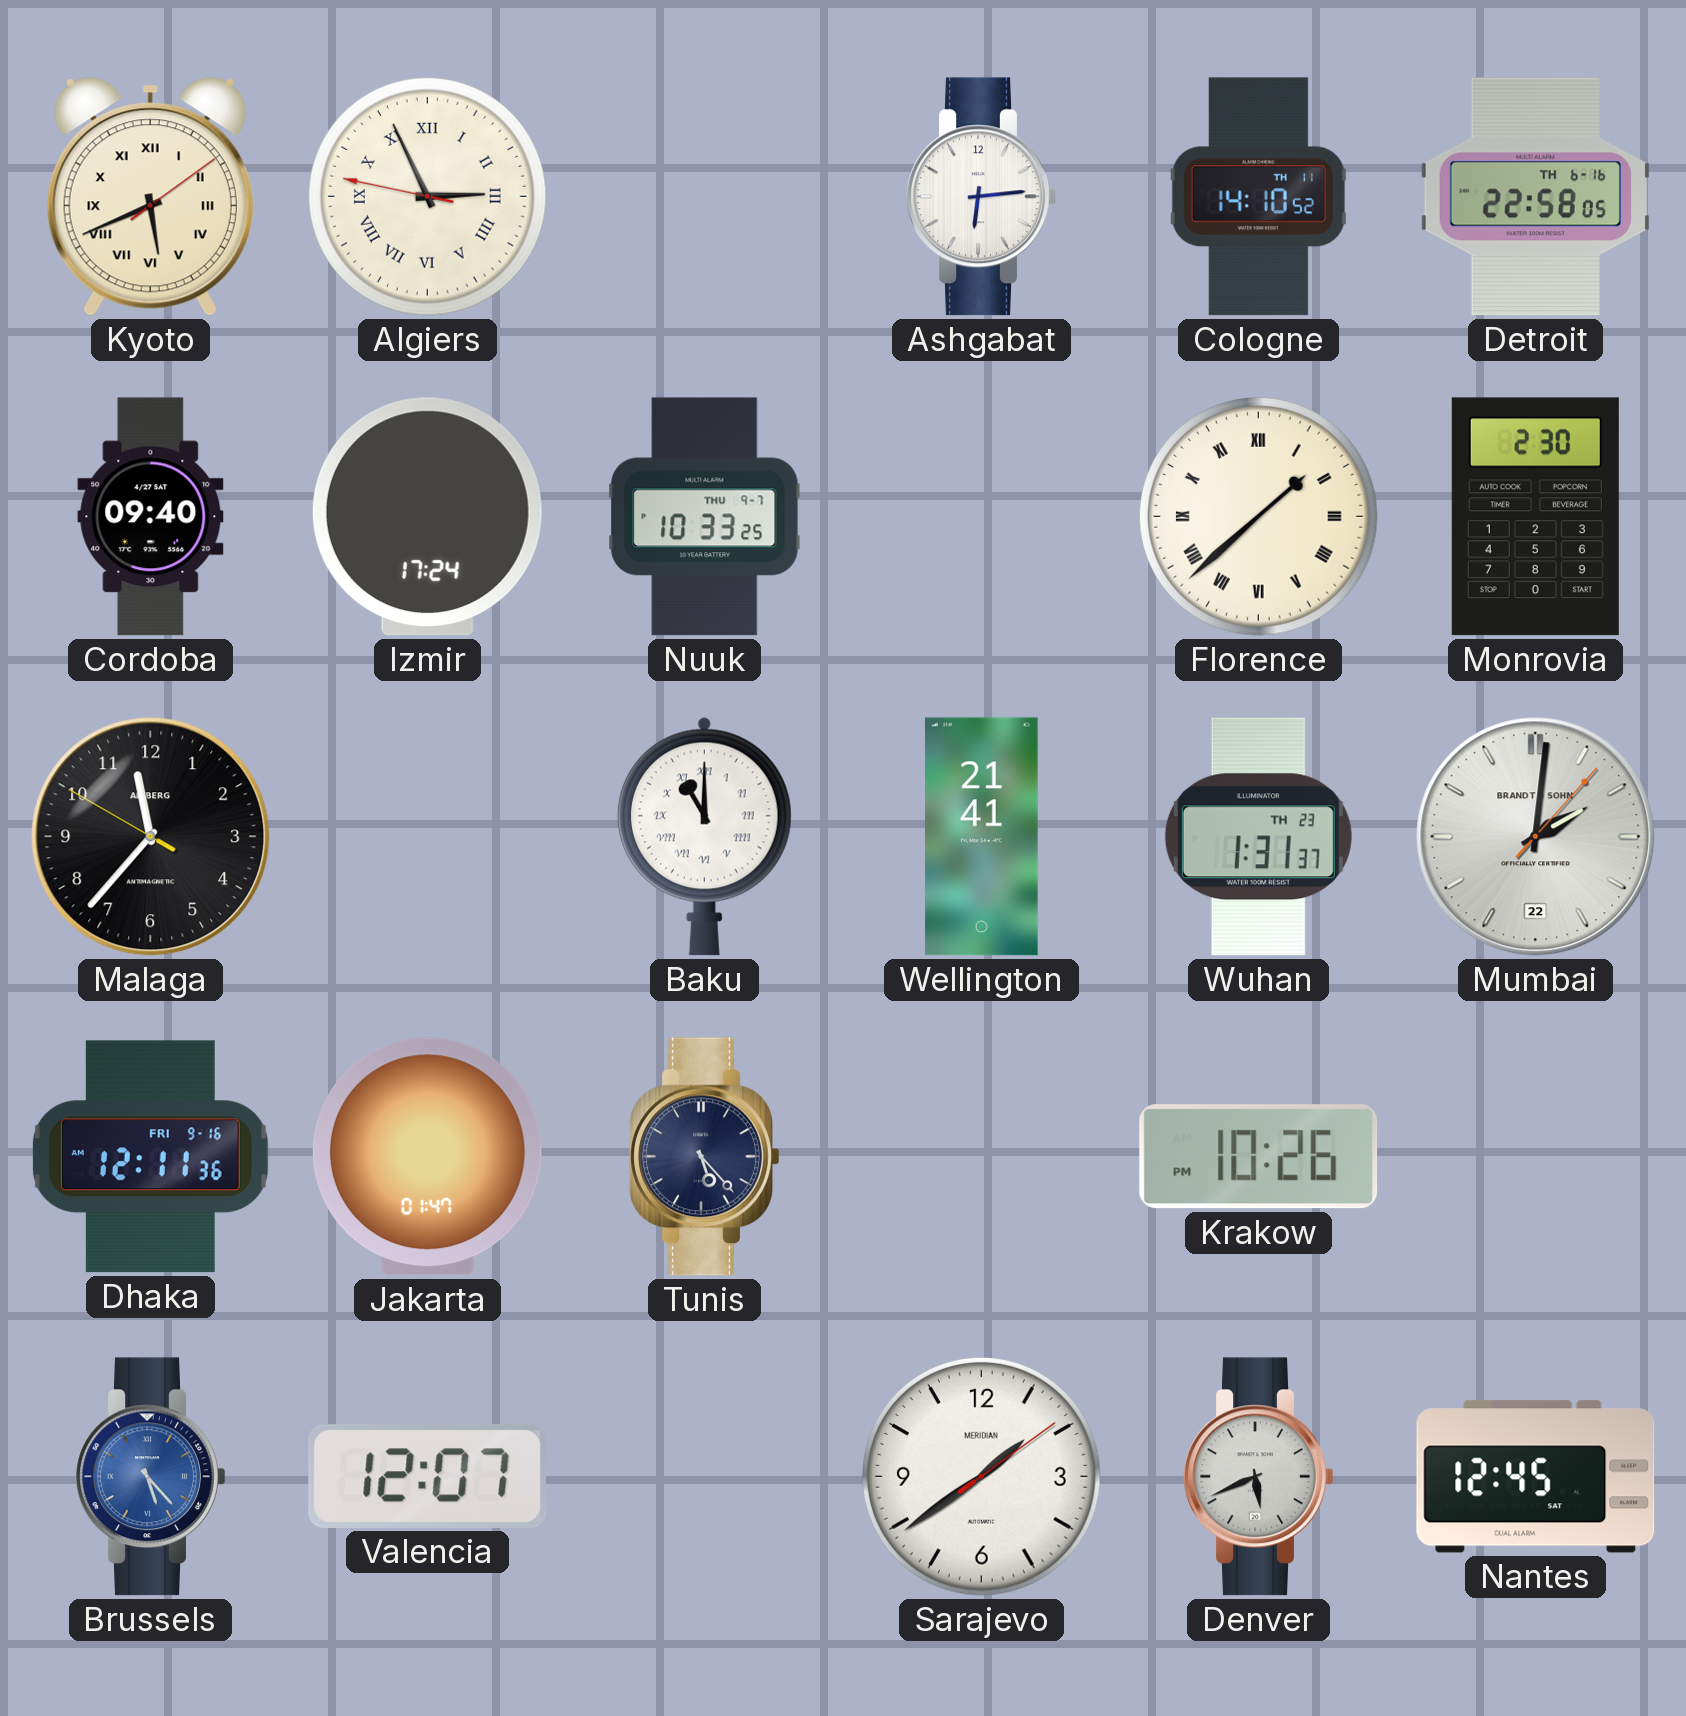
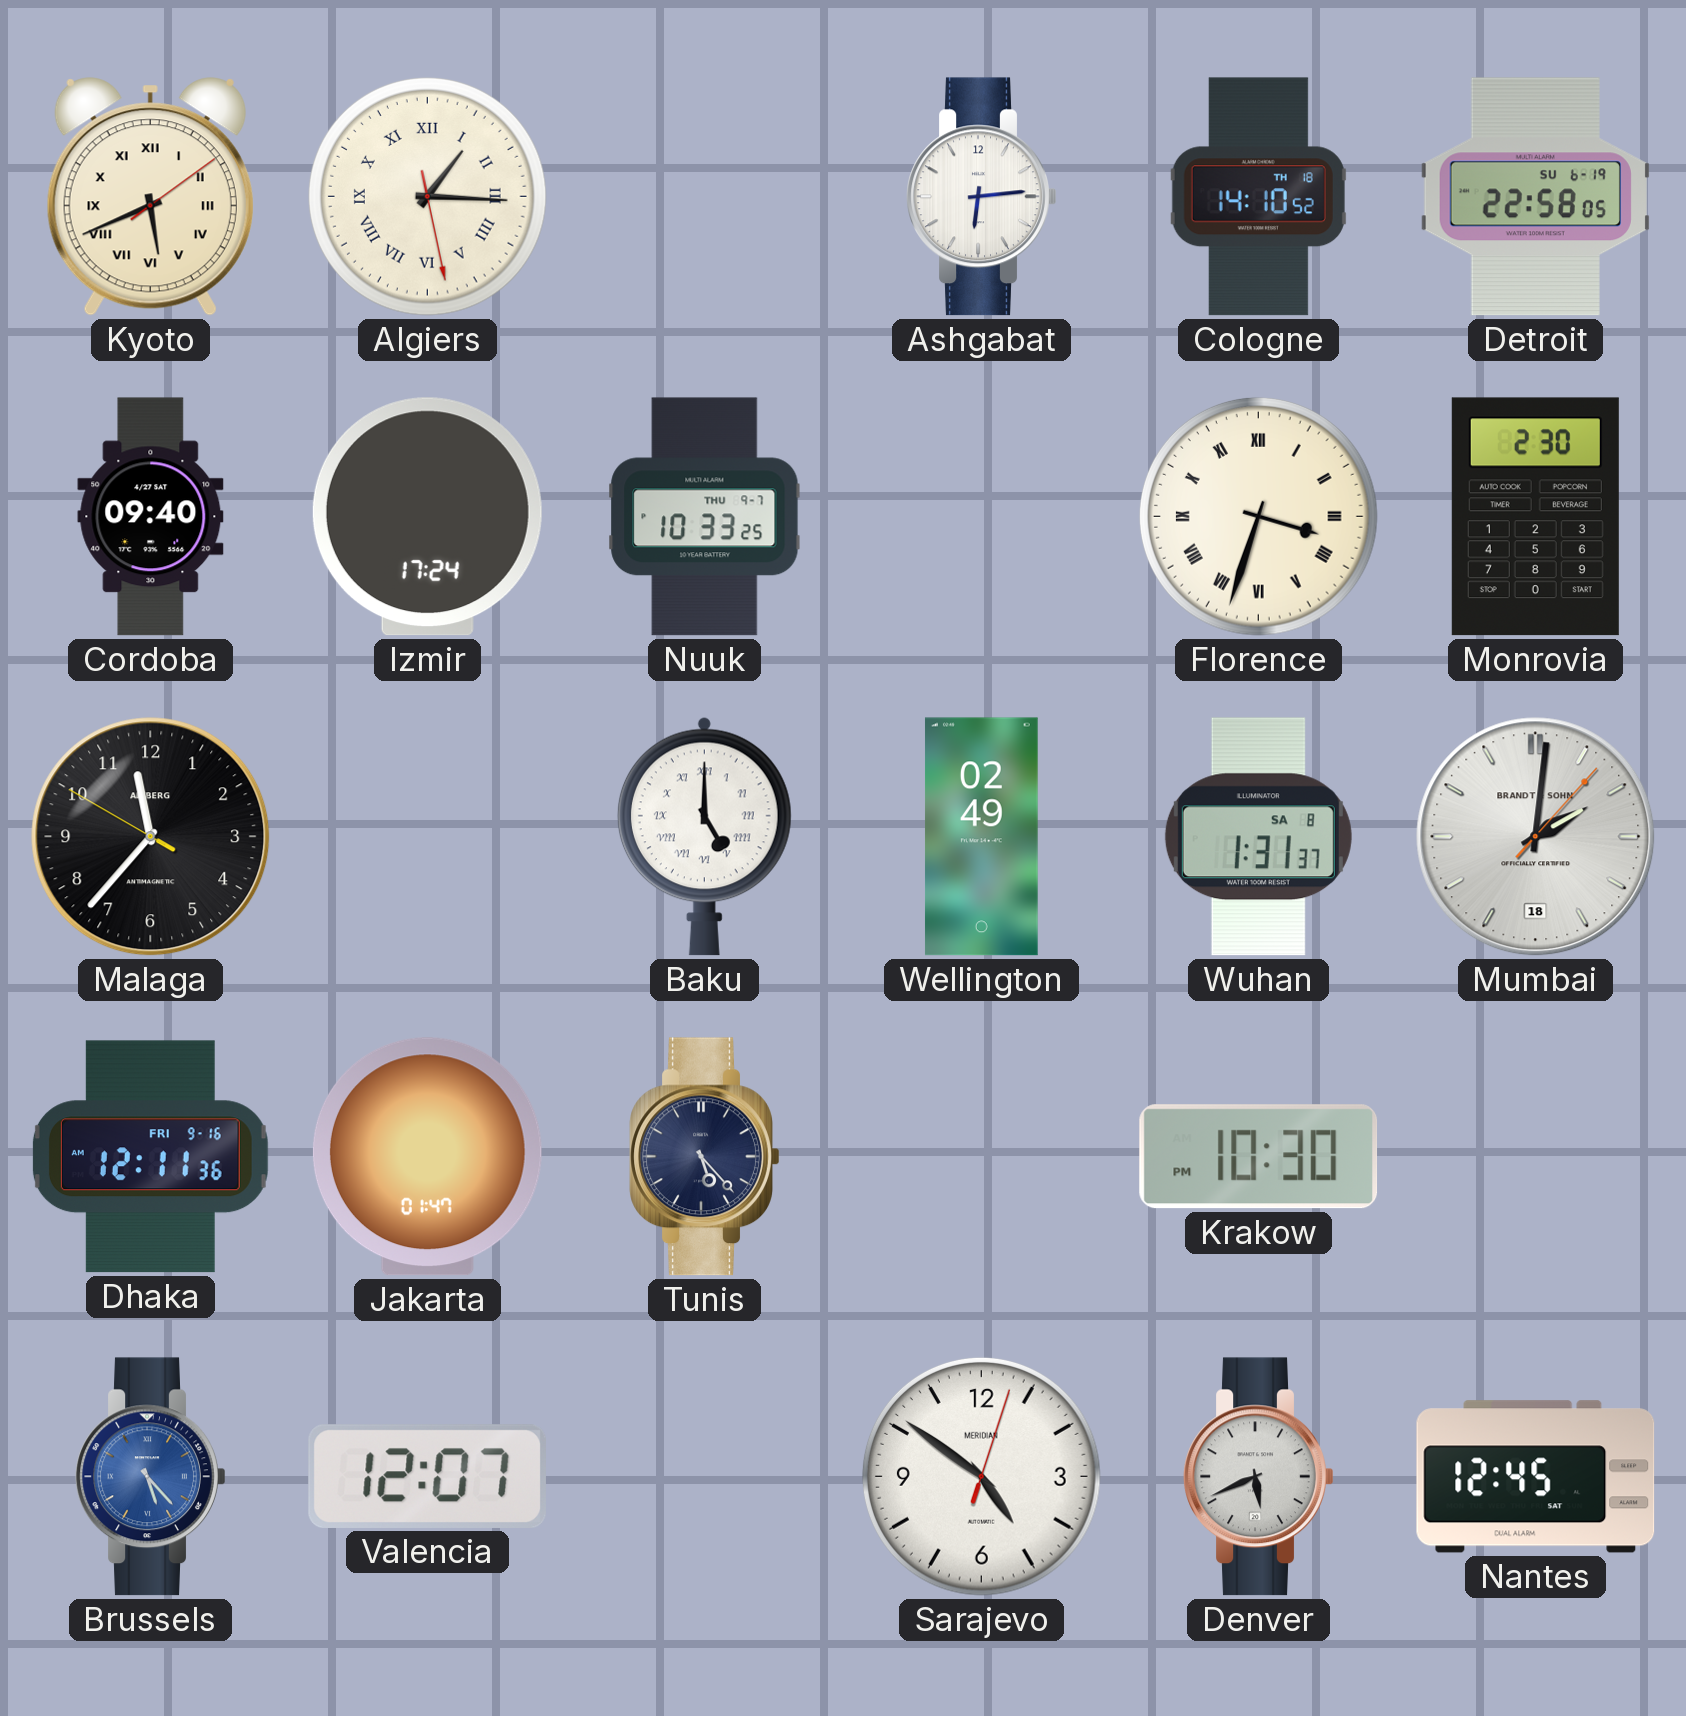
Algiers: 2:55 -> 1:15
Cologne date: TH 11 -> TH 18
Detroit date: TH 6-16 -> SU 6-19
Florence: 1:38 -> 3:33
Baku: 11:00 -> 5:00
Wellington: 21:41 -> 02:49
Wuhan date: TH 23 -> SA 8
Mumbai date: 22 -> 18
Krakow: 10:26 -> 10:30
Sarajevo: 1:39 -> 4:51
